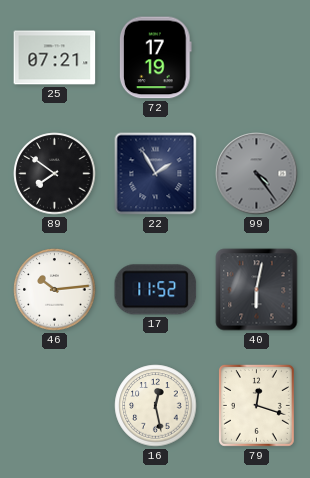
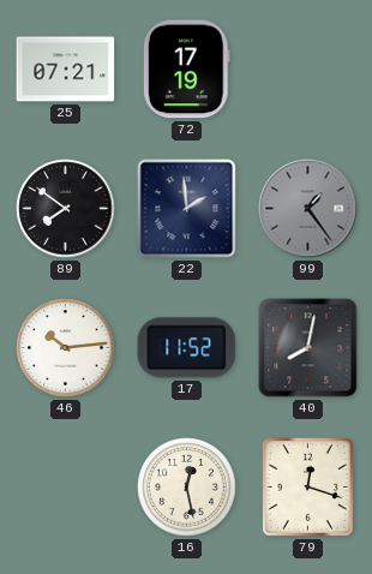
22: 1:55 -> 1:59
99: 4:24 -> 1:24
40: 6:02 -> 8:02
